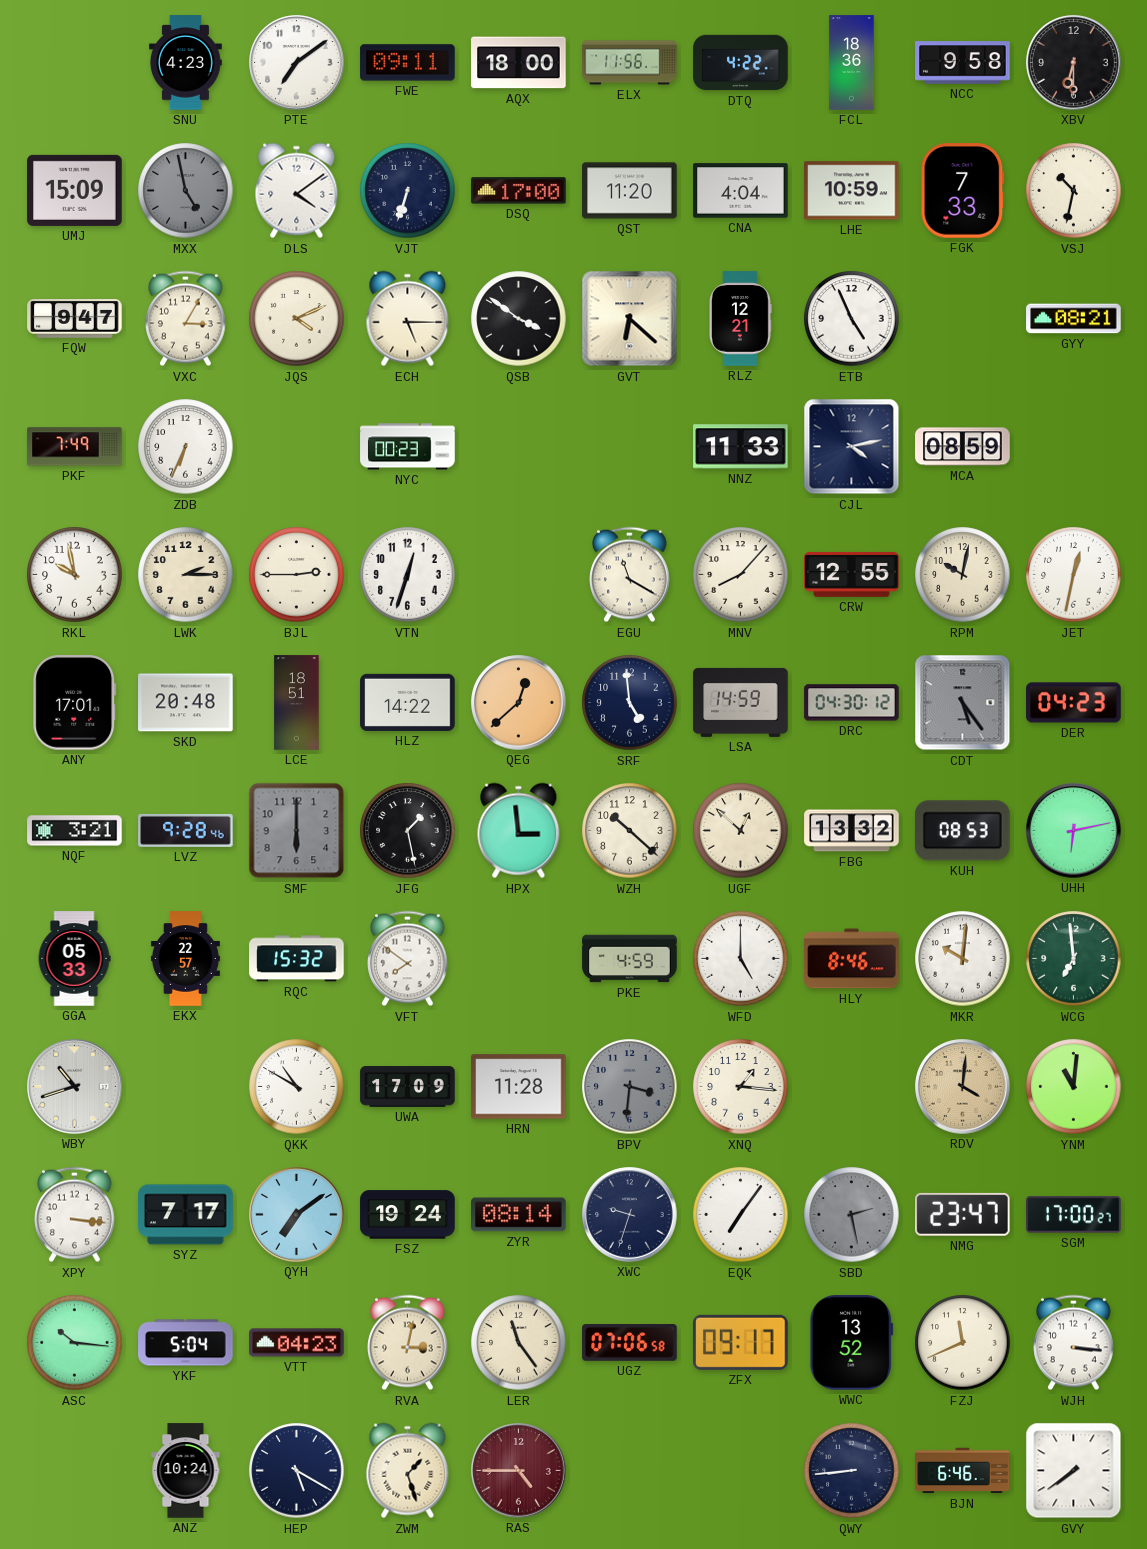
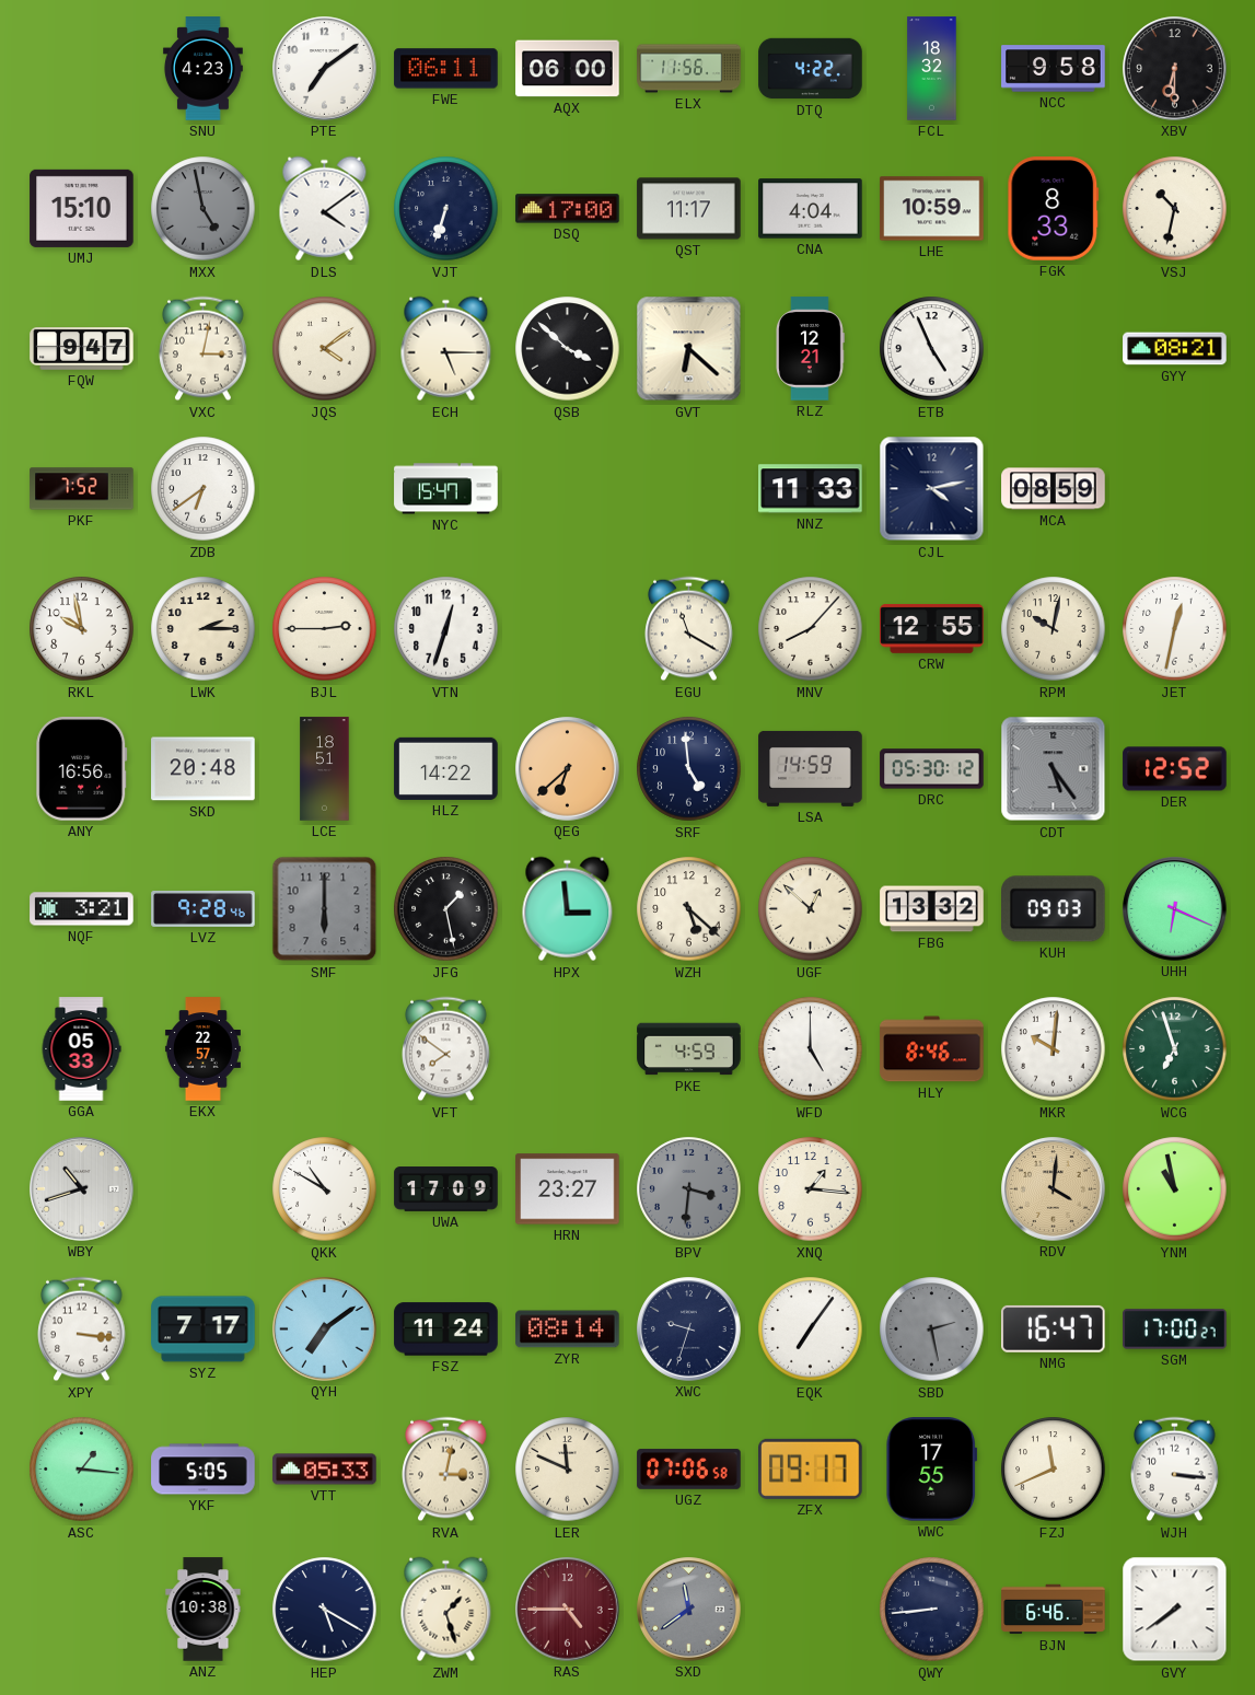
FWE: 09:11 -> 06:11
AQX: 18:00 -> 06:00
FCL: 18:36 -> 18:32
UMJ: 15:09 -> 15:10
QST: 11:20 -> 11:17
FGK: 7:33 -> 8:33
VXC: 3:05 -> 3:02
JQS: 4:11 -> 4:09
QSB: 3:51 -> 3:52
PKF: 7:49 -> 7:52
ZDB: 6:34 -> 6:39
NYC: 00:23 -> 15:47
ANY: 17:01 -> 16:56
QEG: 12:38 -> 6:38
DRC: 04:30 -> 05:30
DER: 04:23 -> 12:52
WZH: 10:22 -> 5:22
KUH: 08:53 -> 09:03
UHH: 6:13 -> 6:19
RQC: 15:32 -> none
WCG: 6:59 -> 6:57
HRN: 11:28 -> 23:27
YNM: 11:01 -> 10:58
FSZ: 19:24 -> 11:24
NMG: 23:47 -> 16:47
ASC: 10:16 -> 1:16
YKF: 5:04 -> 5:05
VTT: 04:23 -> 05:33
LER: 11:24 -> 11:49
WWC: 13:52 -> 17:55
ANZ: 10:24 -> 10:38
SXD: none -> 11:39
